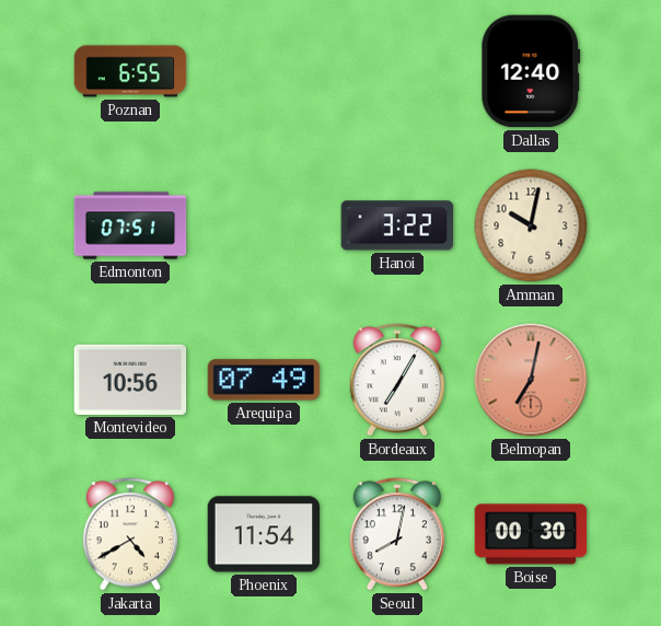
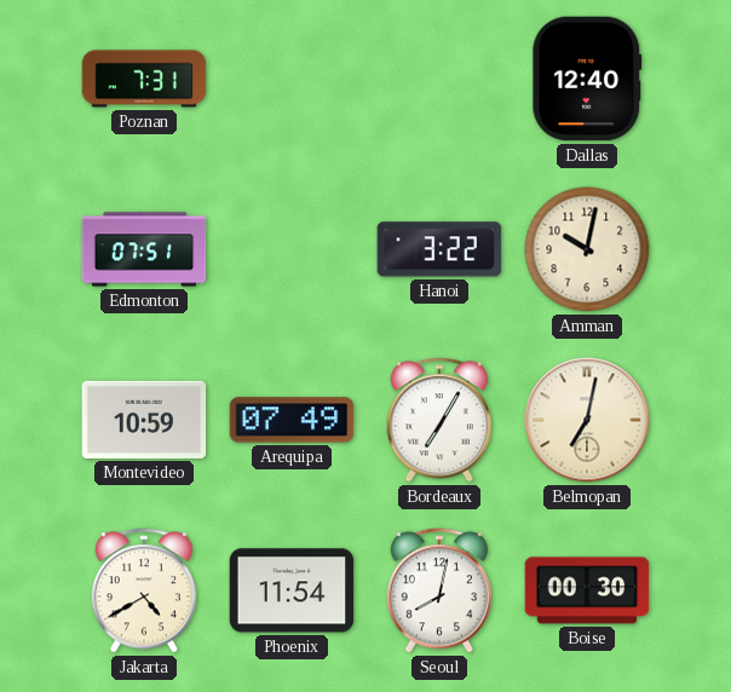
Poznan: 6:55 -> 7:31
Montevideo: 10:56 -> 10:59
Belmopan dial: salmon -> cream
